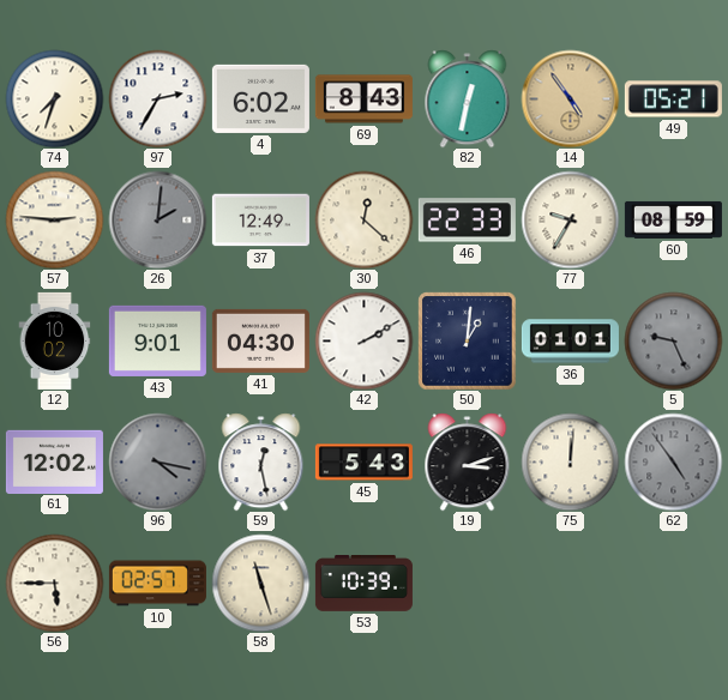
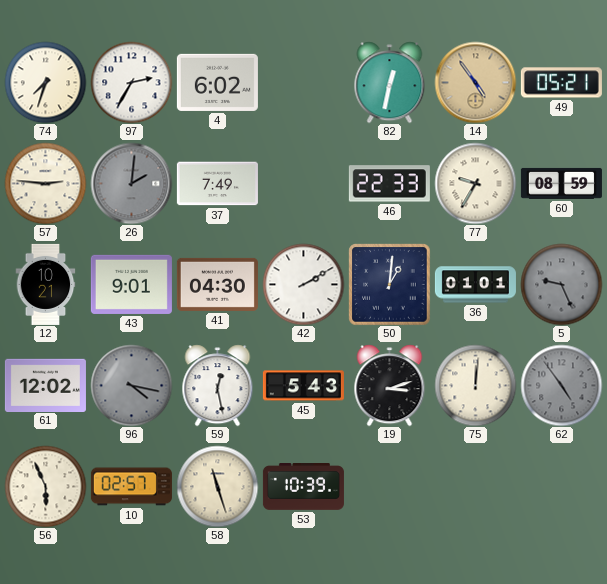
69: 8:43 -> none
37: 12:49 -> 7:49
30: 12:22 -> none
12: 10:02 -> 10:21
56: 5:45 -> 5:56
